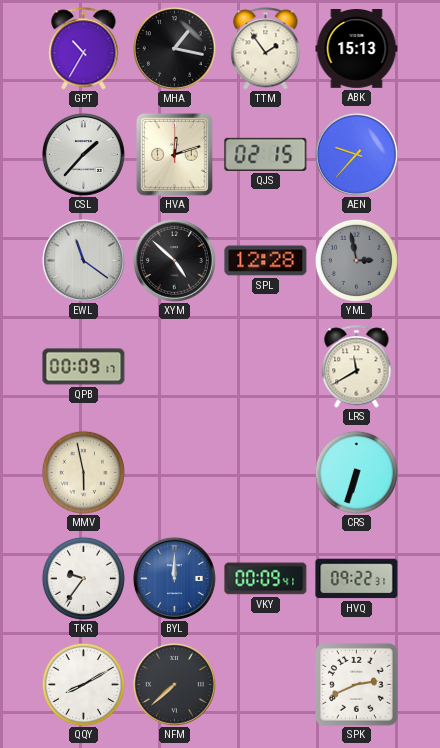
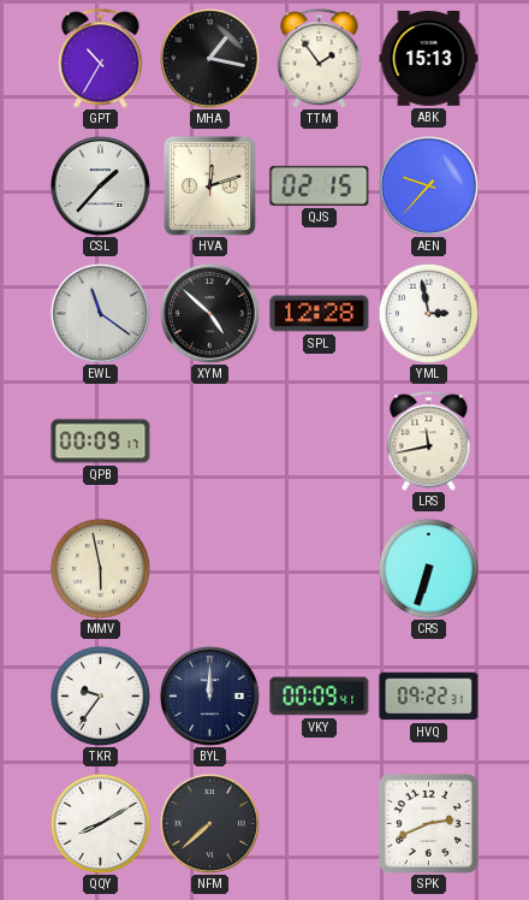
YML dial: grey -> white
LRS: 11:40 -> 11:43
BYL dial: blue -> navy
